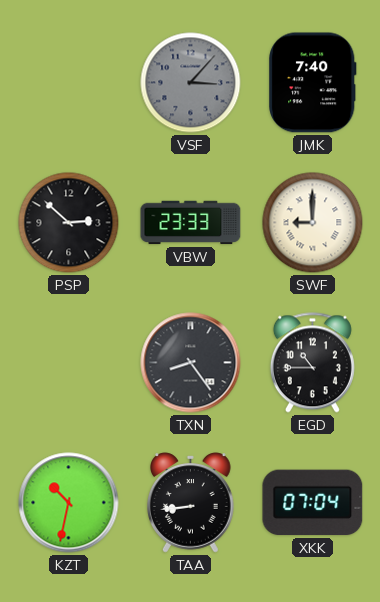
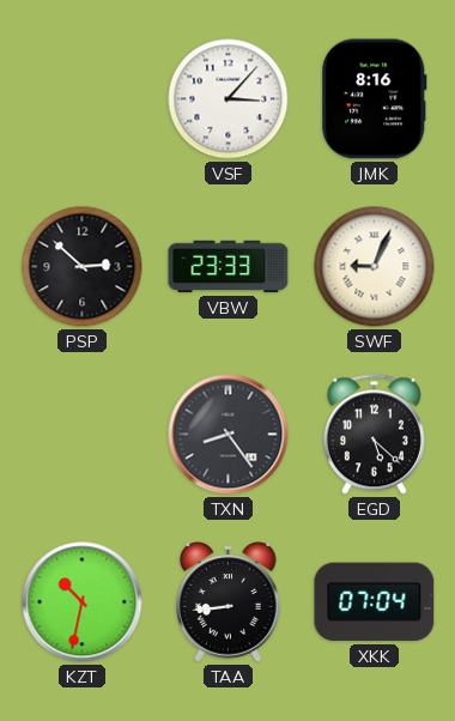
VSF dial: grey -> white
JMK: 7:40 -> 8:16
SWF: 9:00 -> 9:04
EGD: 10:45 -> 5:22
